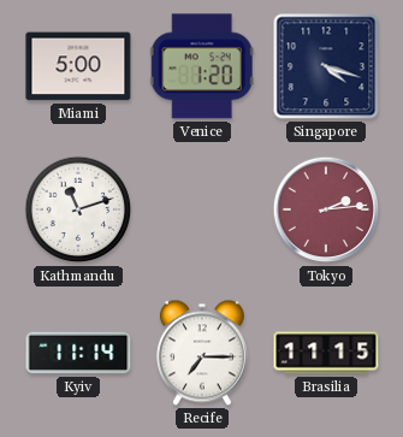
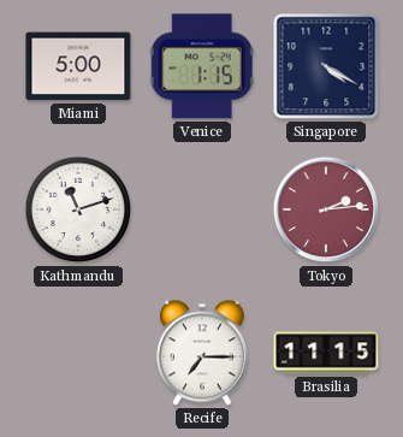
Venice: 1:20 -> 1:15
Singapore: 4:18 -> 4:20
Kyiv: 11:14 -> none
